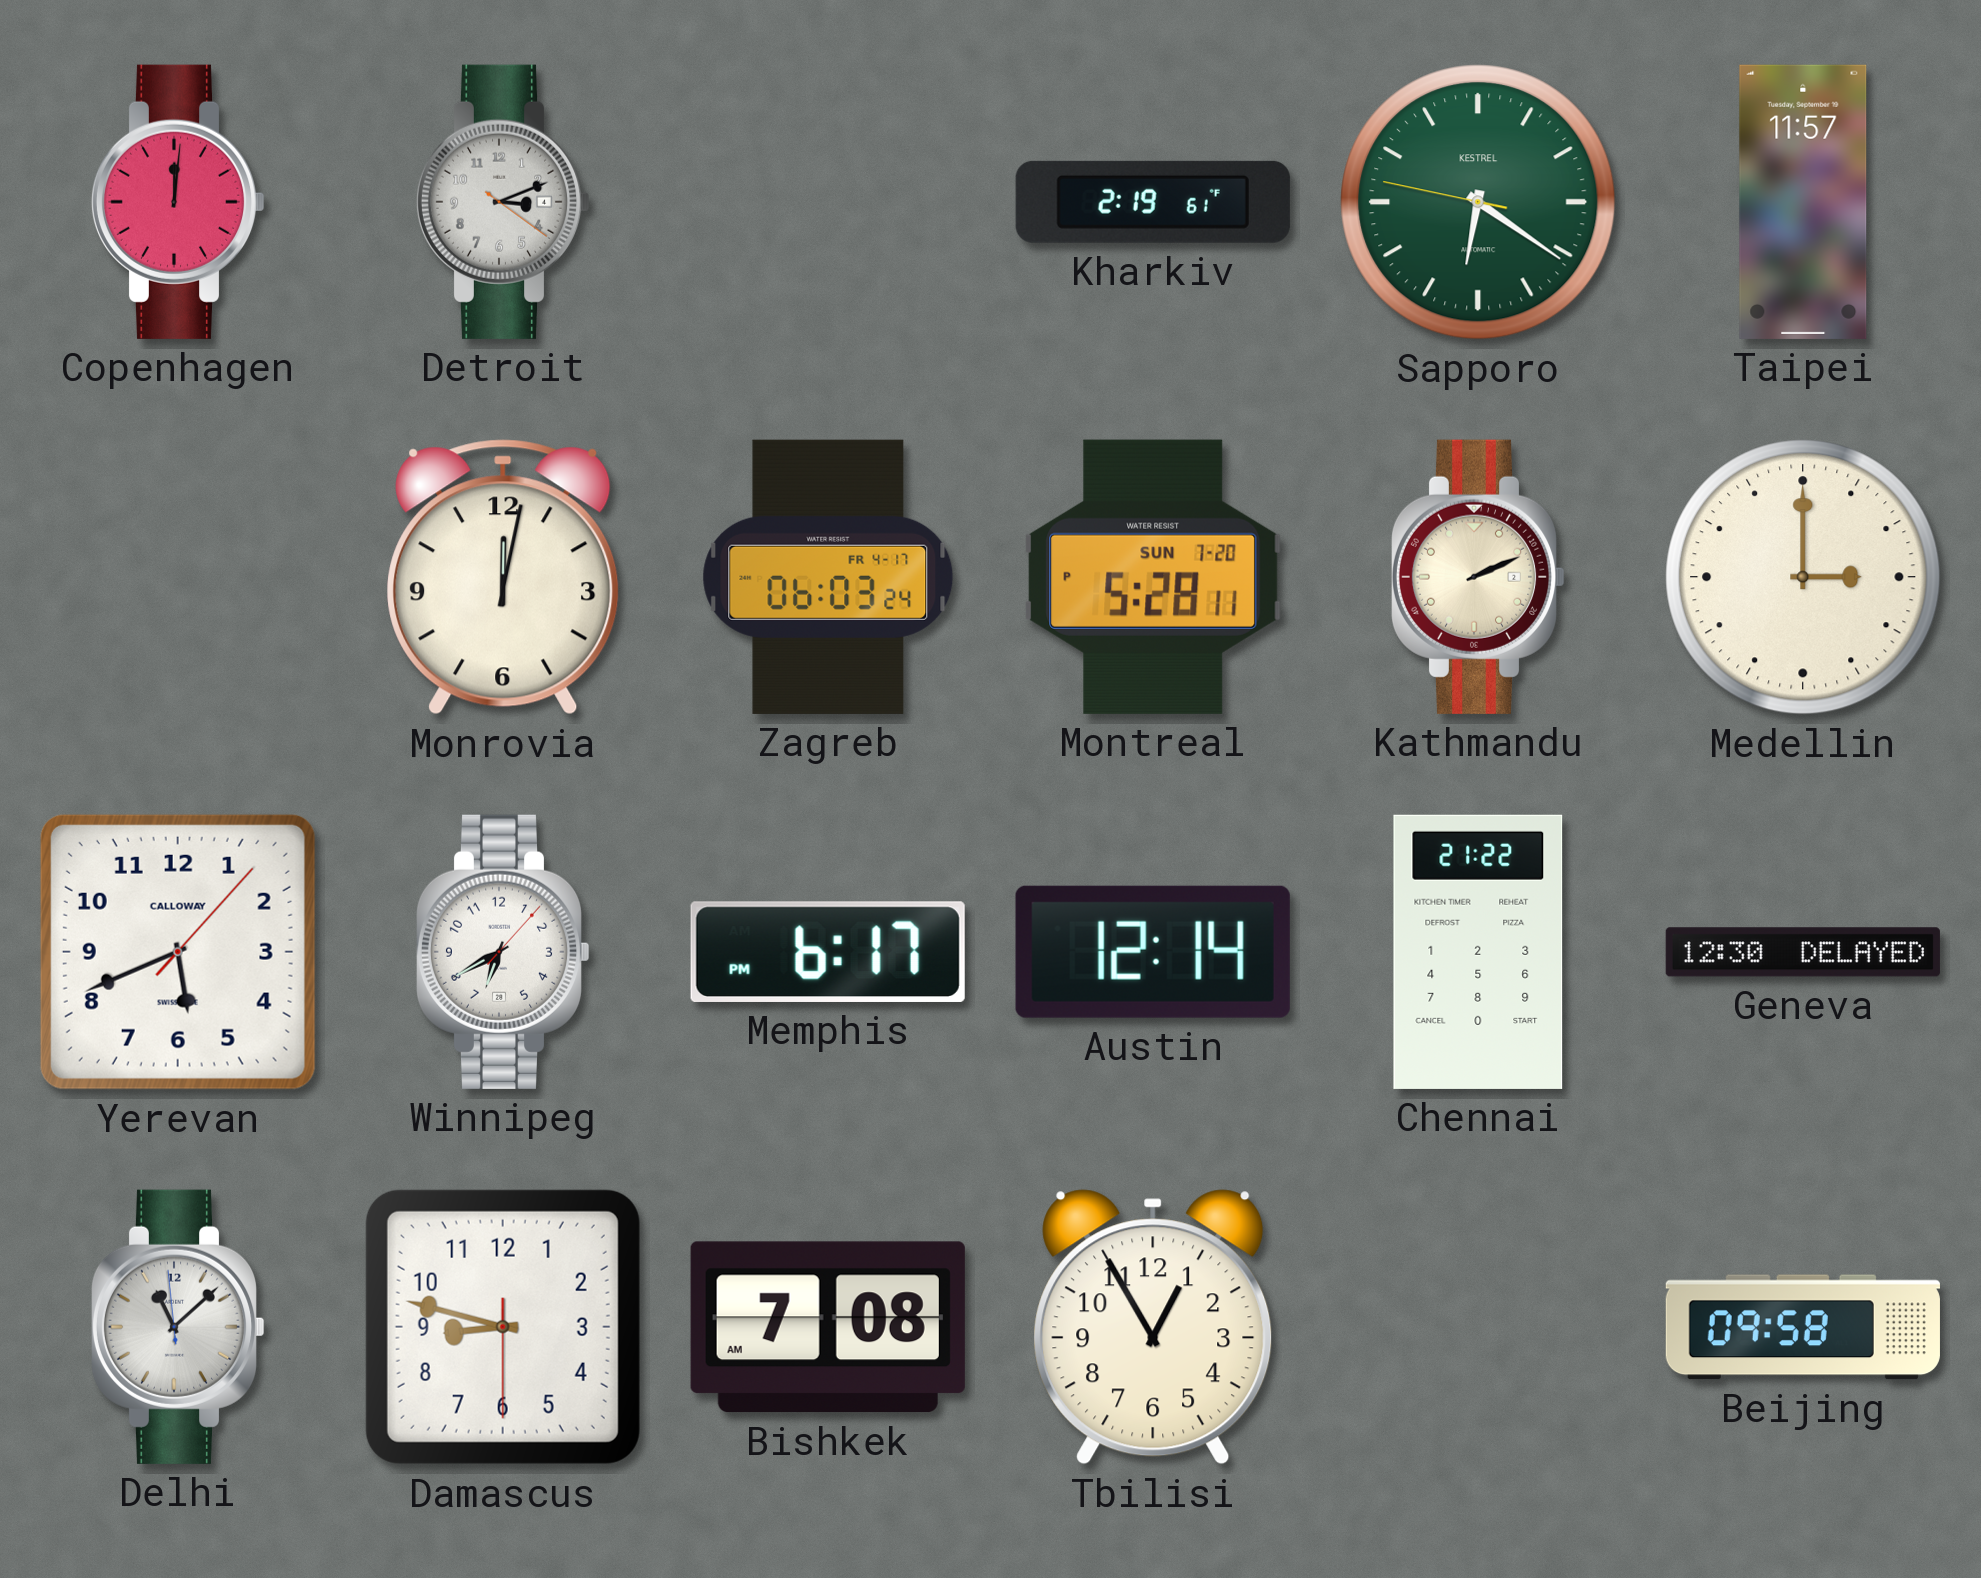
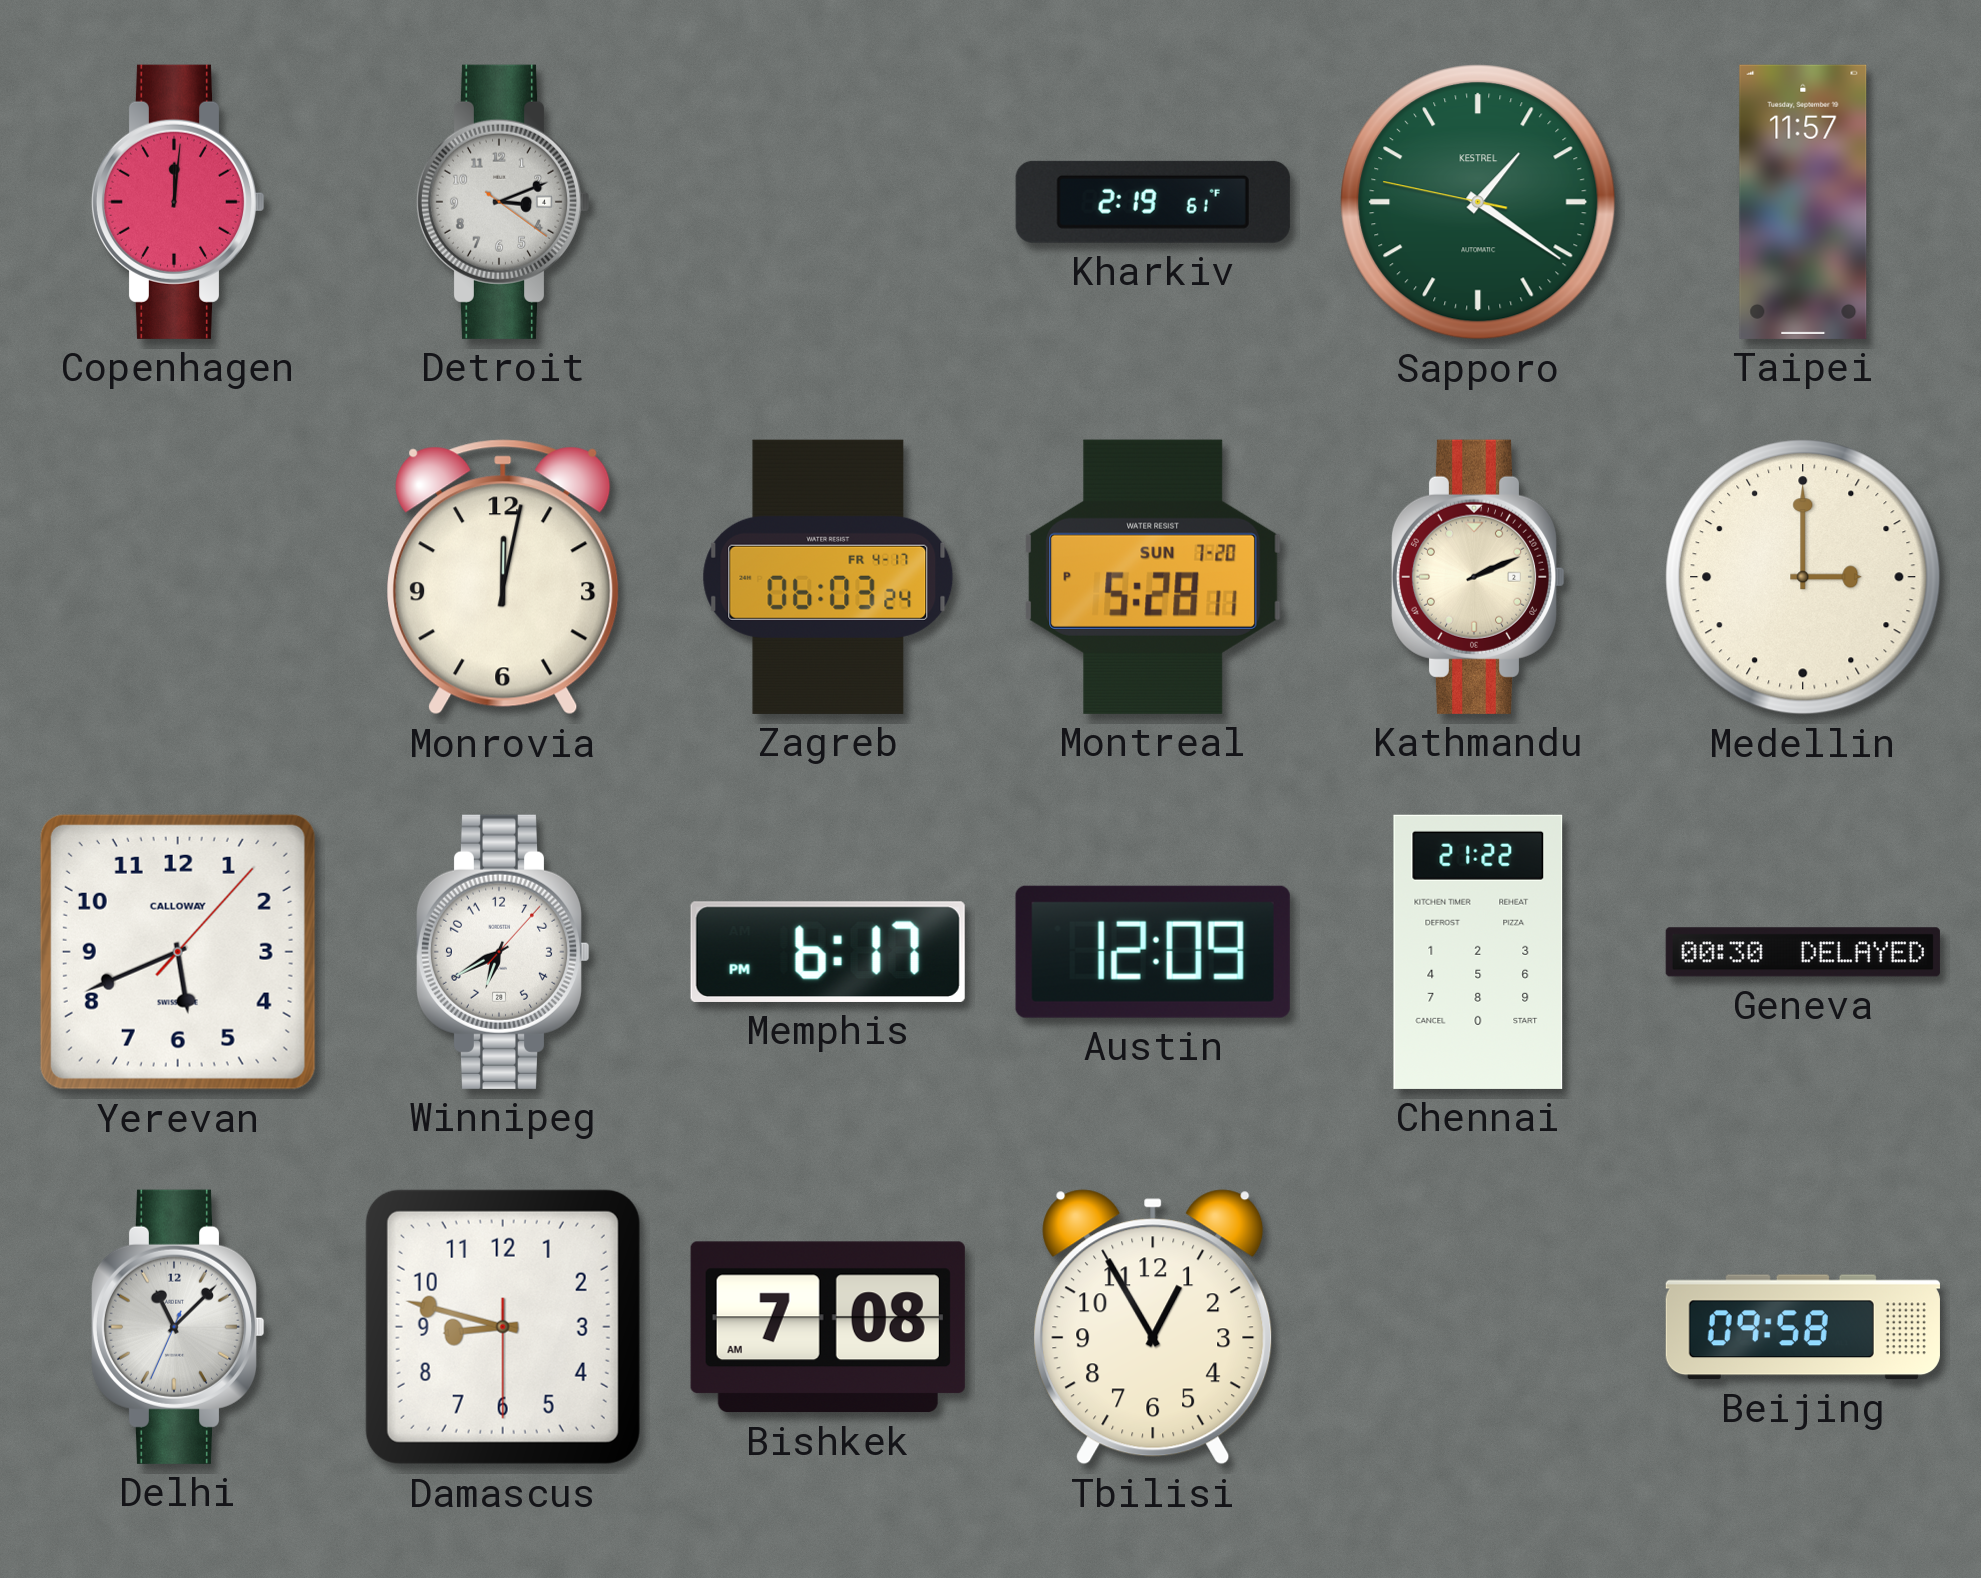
Sapporo: 6:20 -> 1:20
Austin: 12:14 -> 12:09
Geneva: 12:30 -> 00:30
Delhi: 11:07:59 -> 11:07:34
